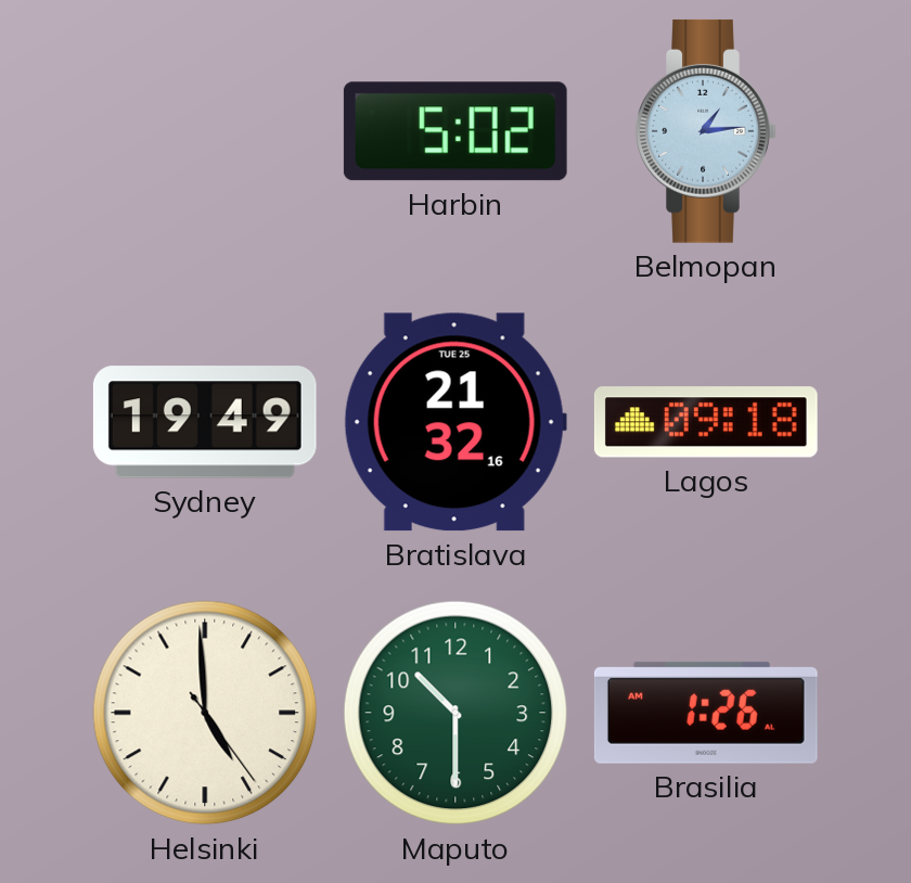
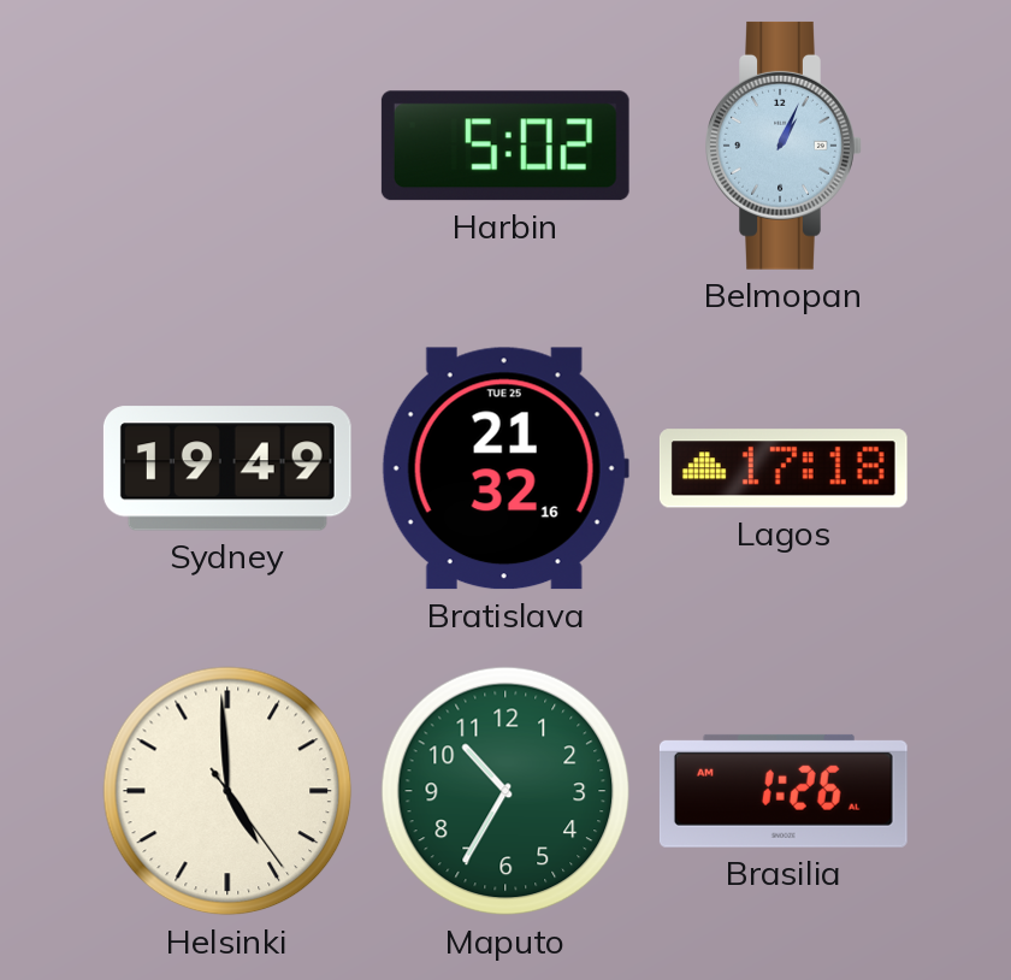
Belmopan: 1:14 -> 1:04
Lagos: 09:18 -> 17:18
Maputo: 10:30 -> 10:35
